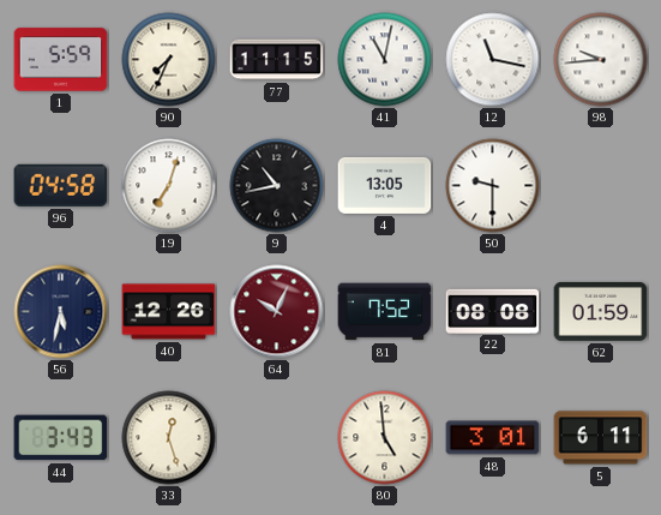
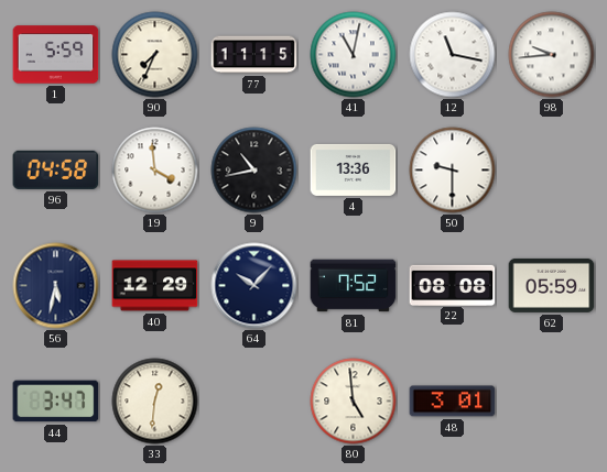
19: 7:03 -> 3:59
4: 13:05 -> 13:36
40: 12:26 -> 12:29
64: 10:04 -> 10:07
64 dial: burgundy -> navy
62: 01:59 -> 05:59
44: 3:43 -> 3:47
33: 12:27 -> 12:31
5: 6:11 -> none
